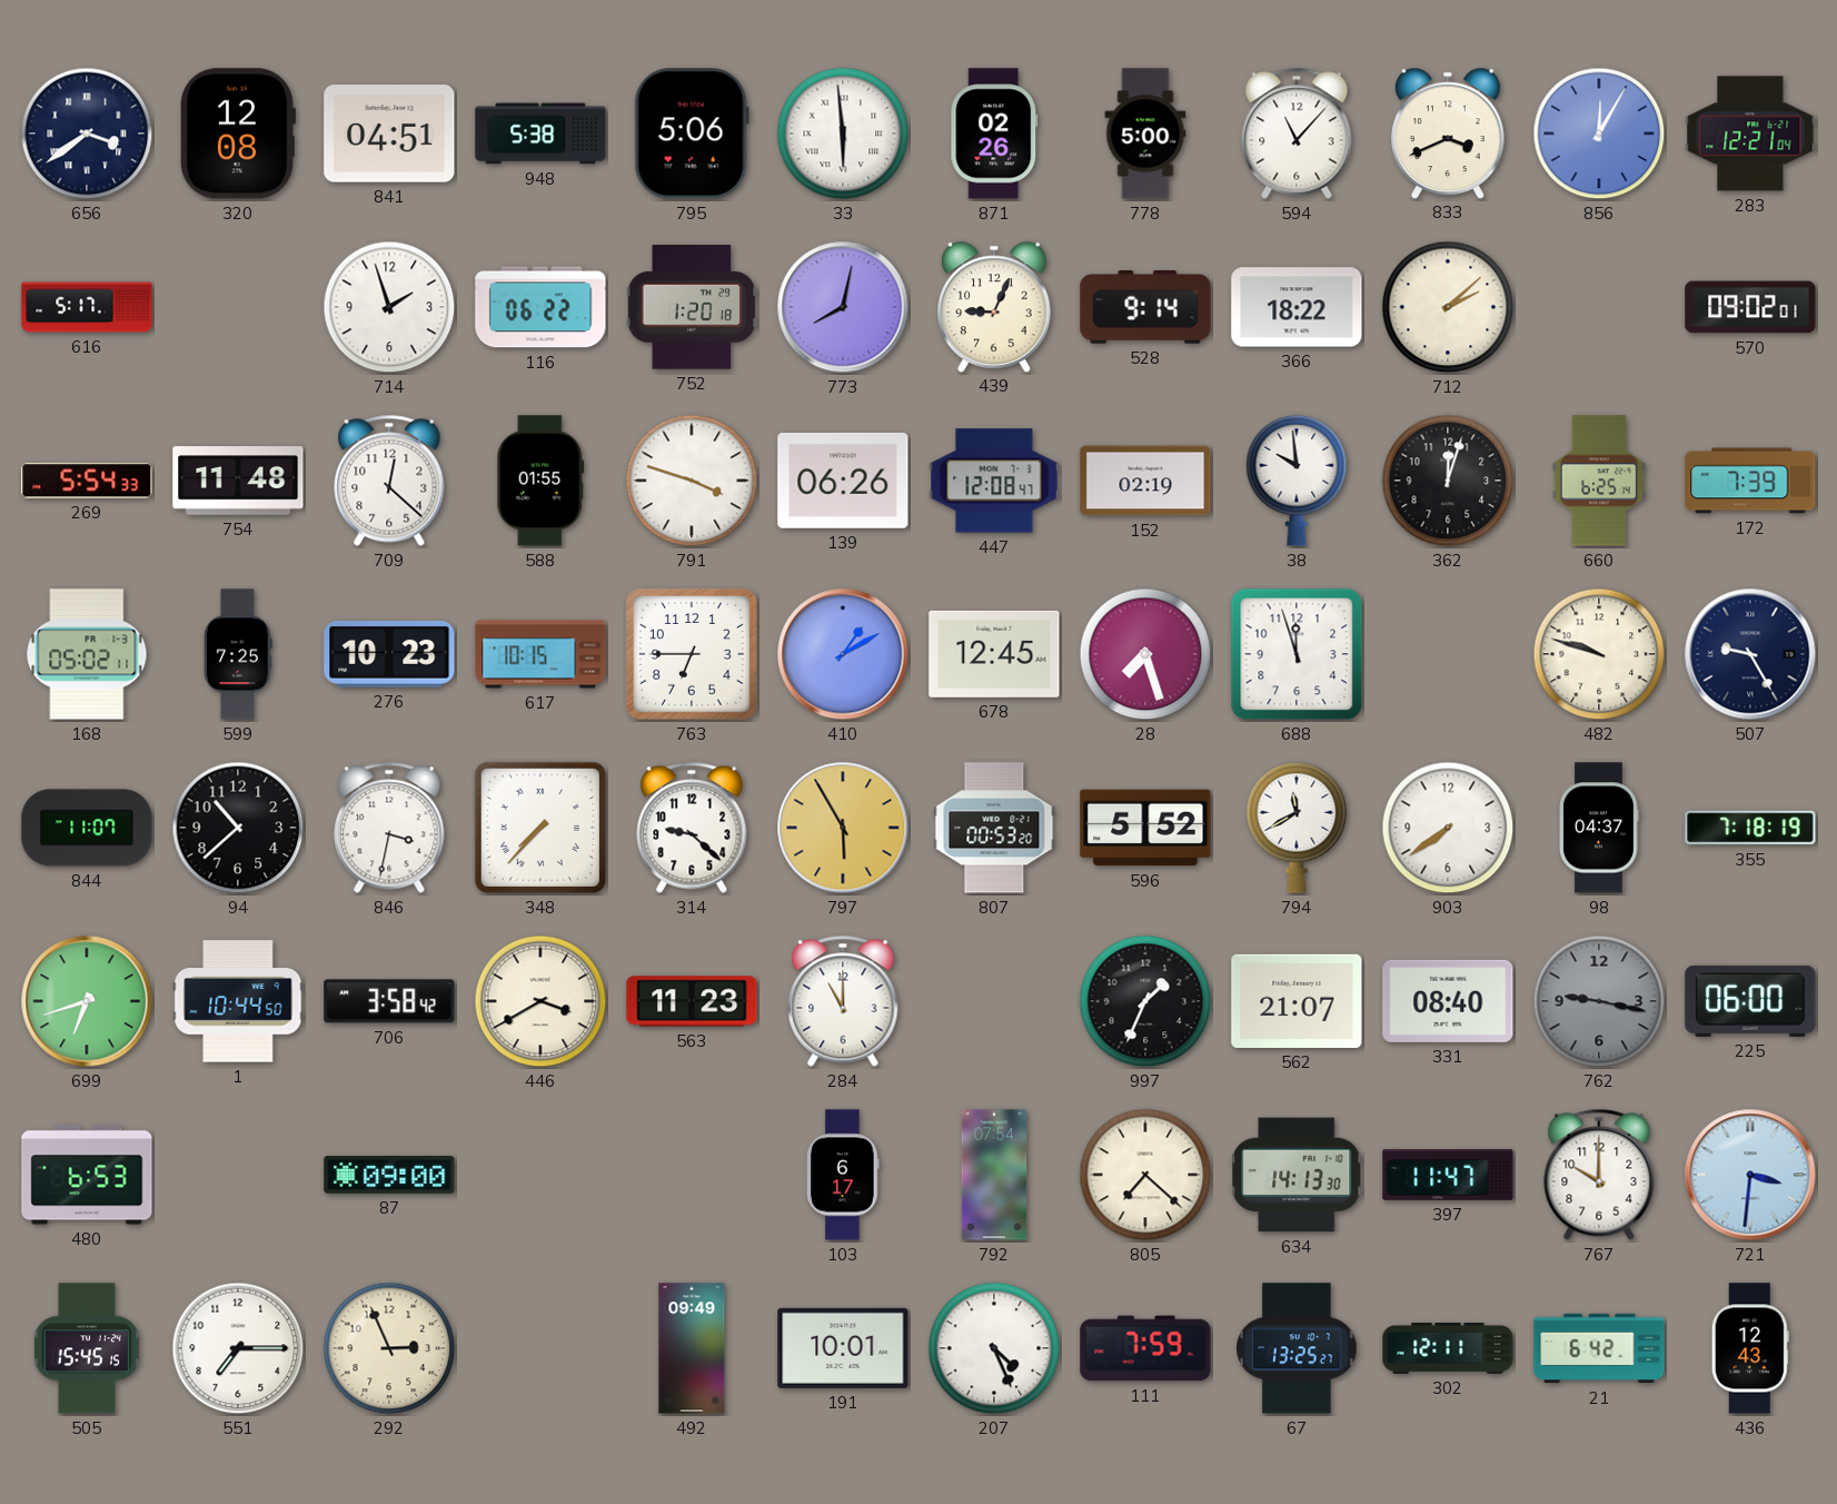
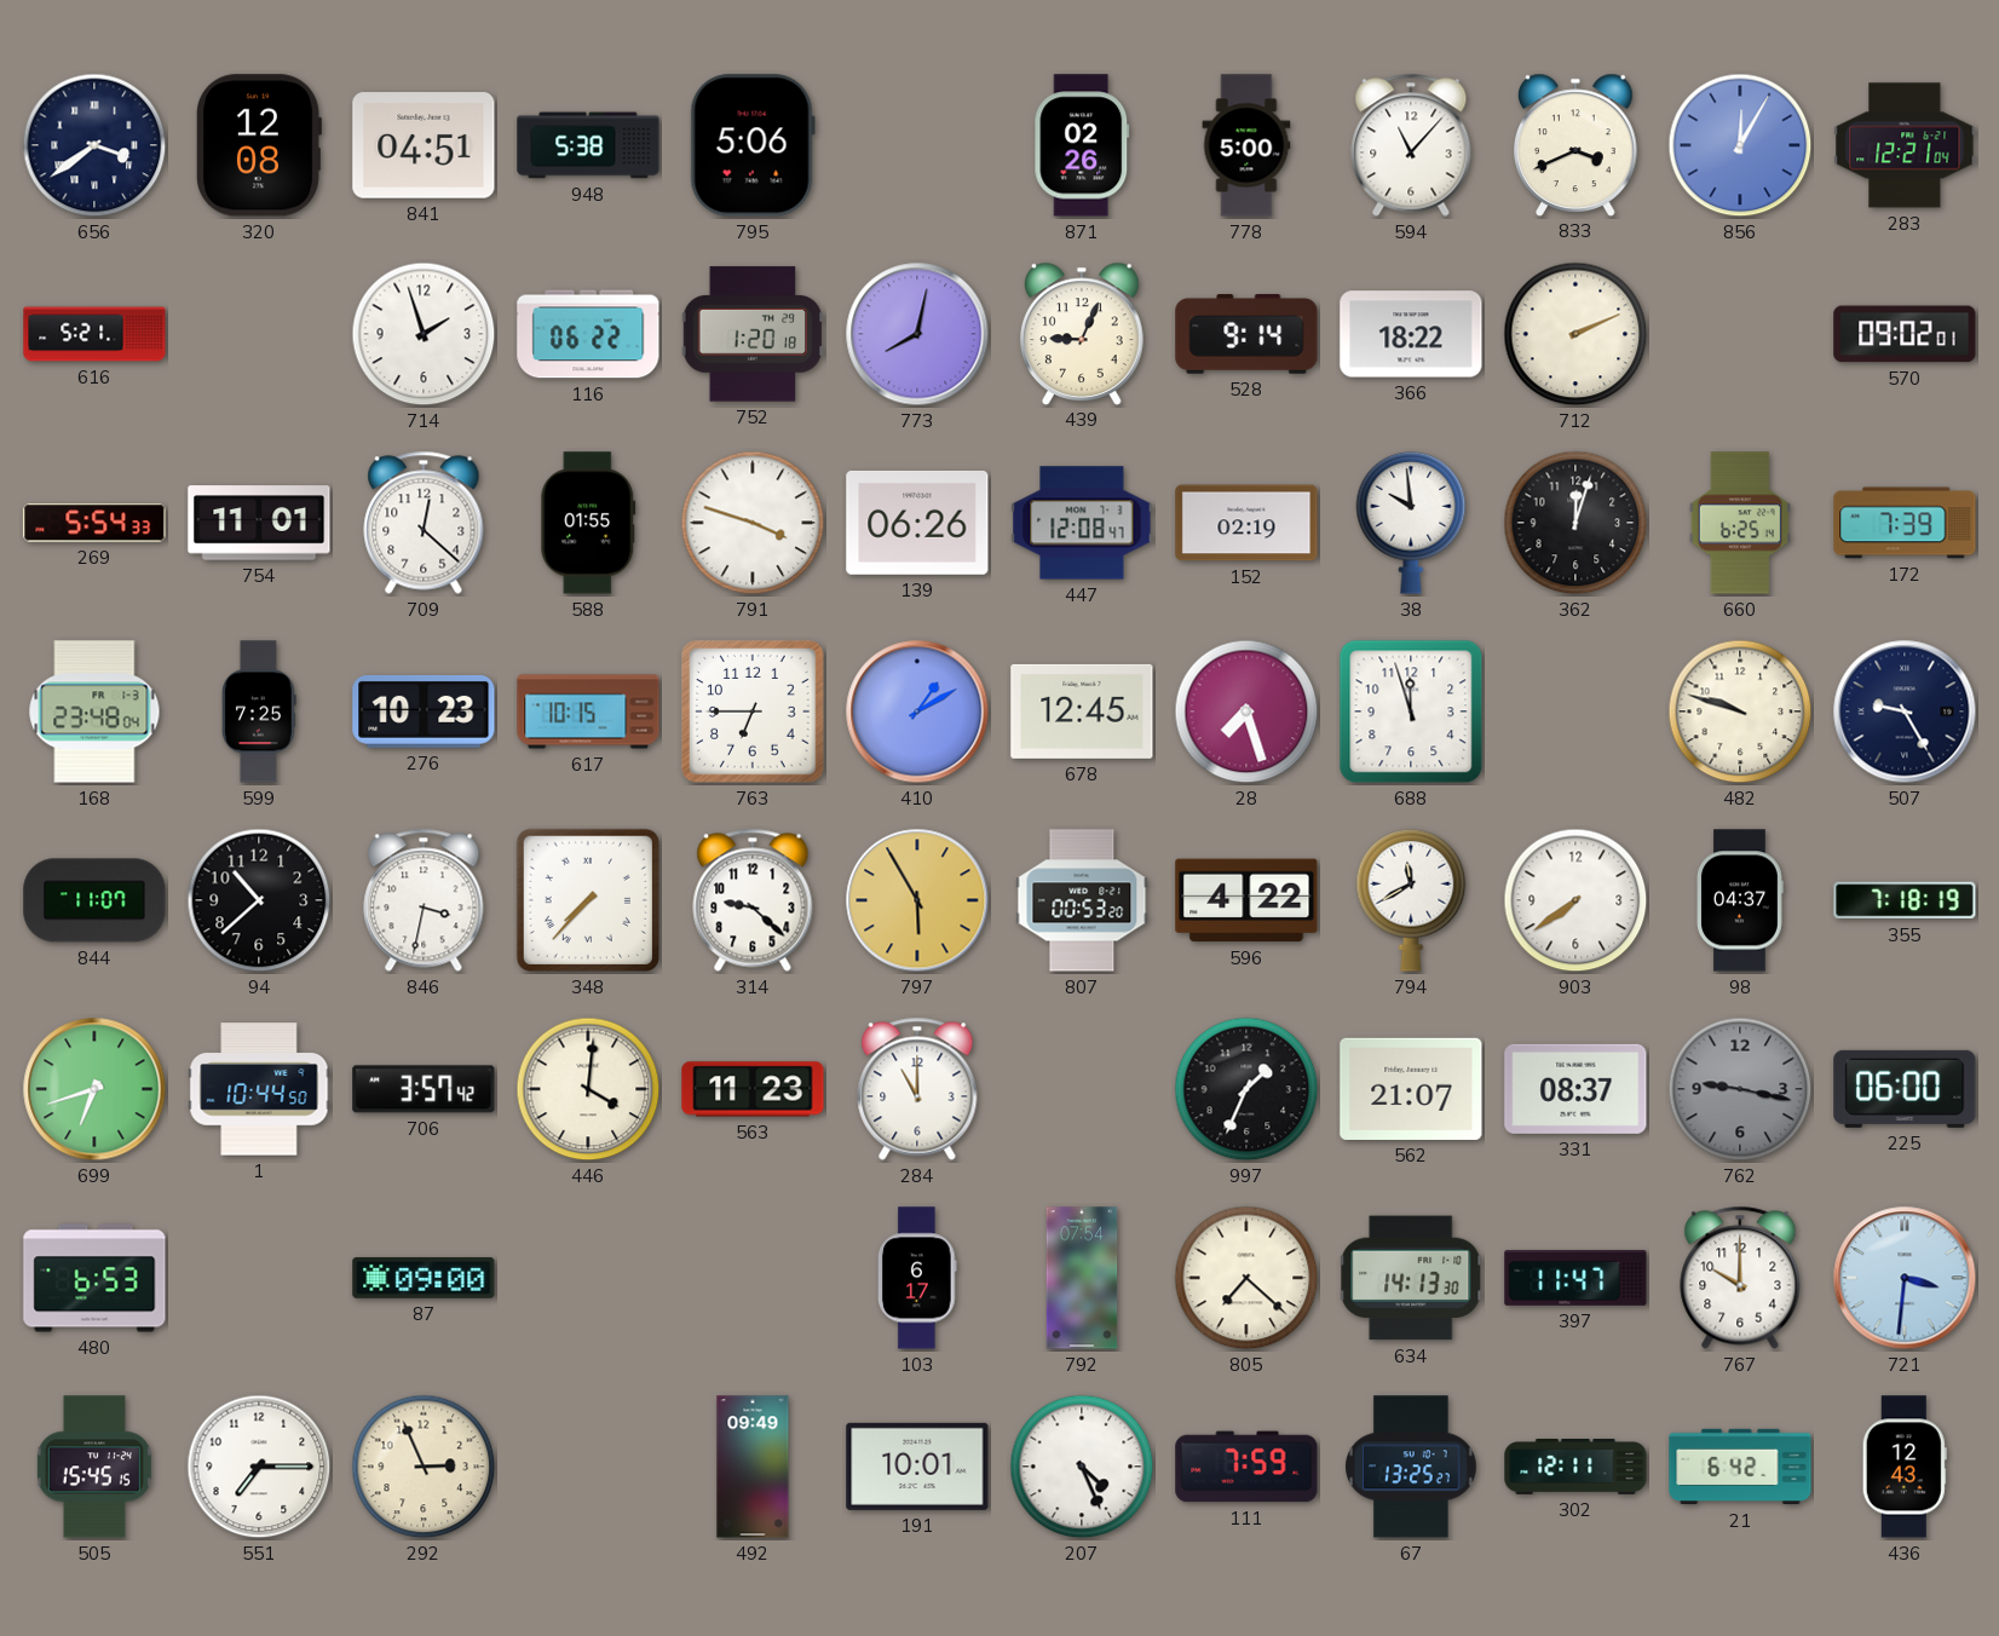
33: 5:59 -> none
616: 5:17 -> 5:21
712: 2:08 -> 2:11
754: 11:48 -> 11:01
168: 05:02 -> 23:48
596: 5:52 -> 4:22
706: 3:58 -> 3:57
446: 3:40 -> 4:01
331: 08:40 -> 08:37
